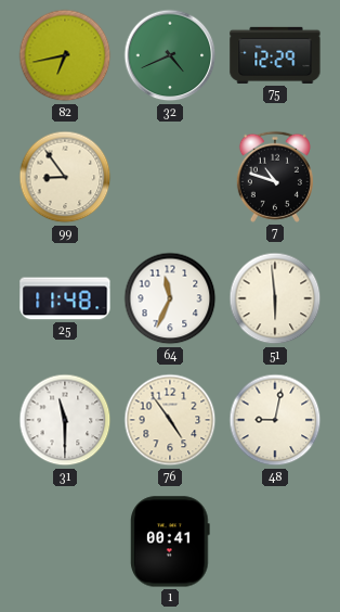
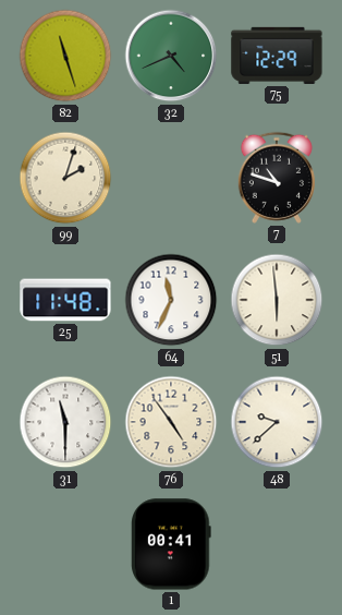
82: 6:43 -> 11:27
99: 8:54 -> 2:03
48: 9:02 -> 9:38
